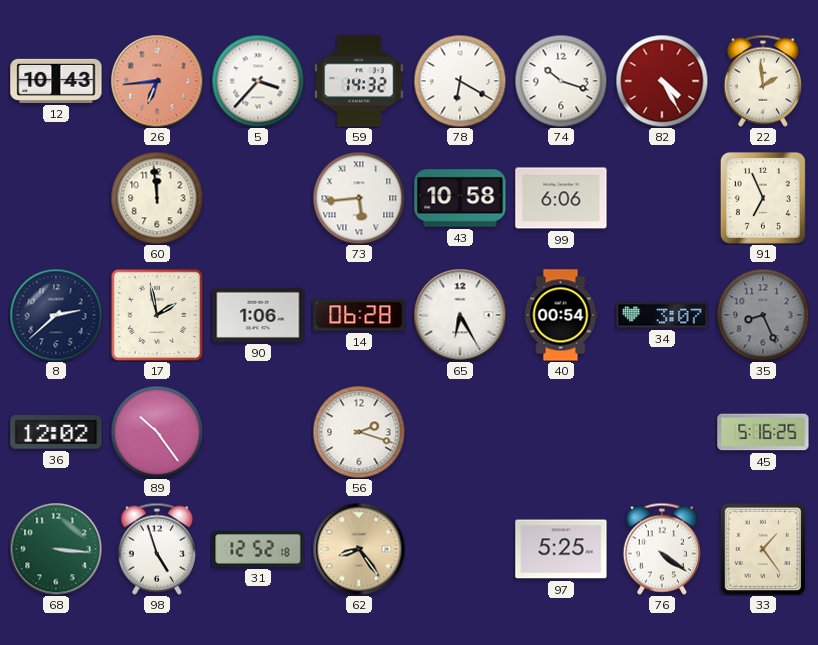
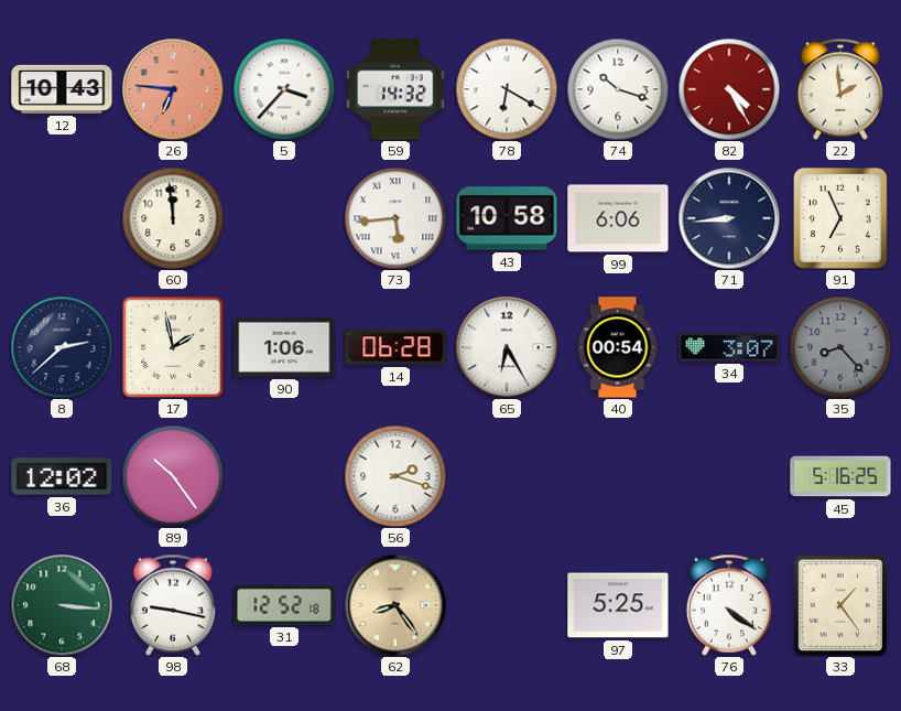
26: 6:44 -> 6:46
71: none -> 8:44
35: 8:26 -> 8:23
98: 4:57 -> 9:17
